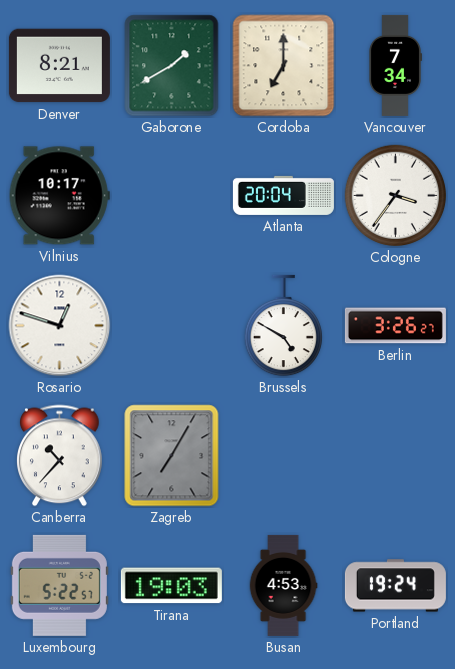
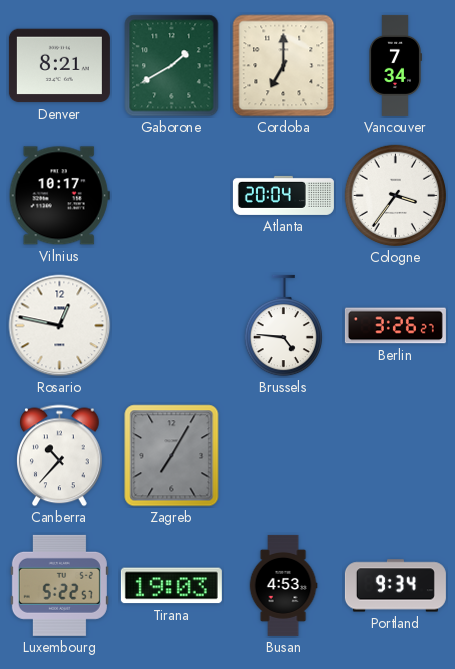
Rosario: 12:48 -> 12:47
Brussels: 4:50 -> 4:46
Portland: 19:24 -> 9:34
